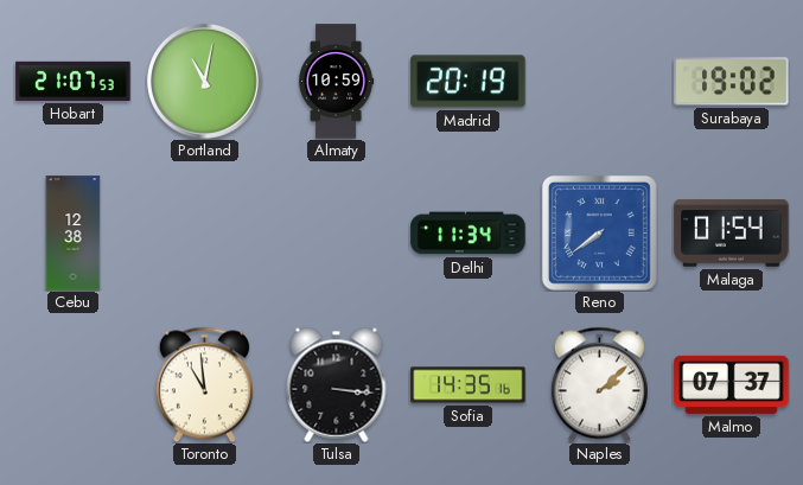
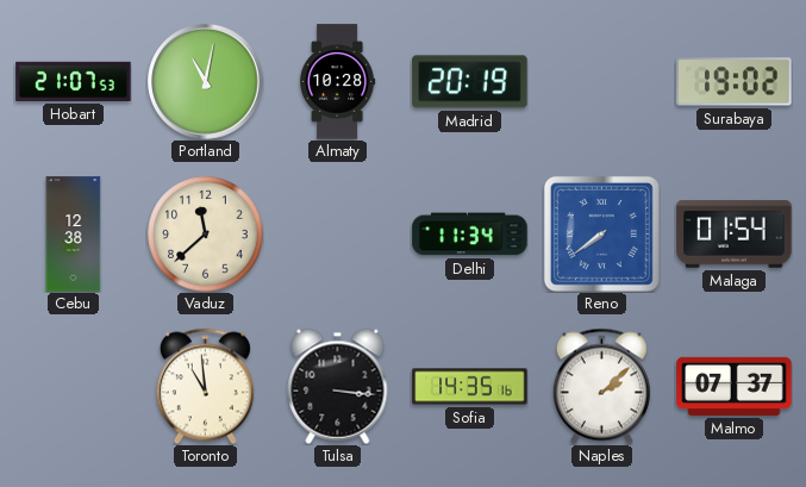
Almaty: 10:59 -> 10:28
Vaduz: none -> 11:38
